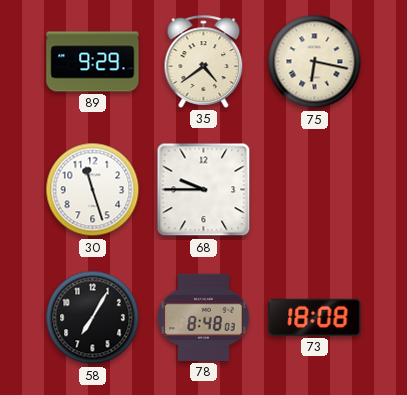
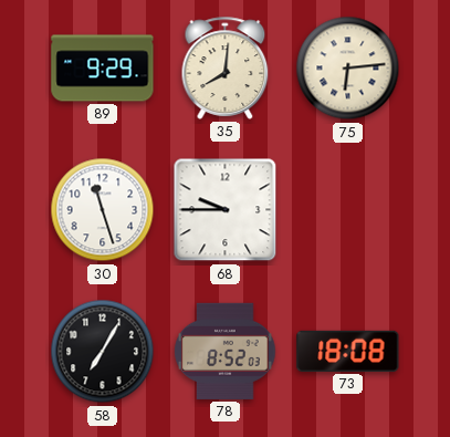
35: 4:39 -> 8:01
75: 6:17 -> 6:14
78: 8:48 -> 8:52
